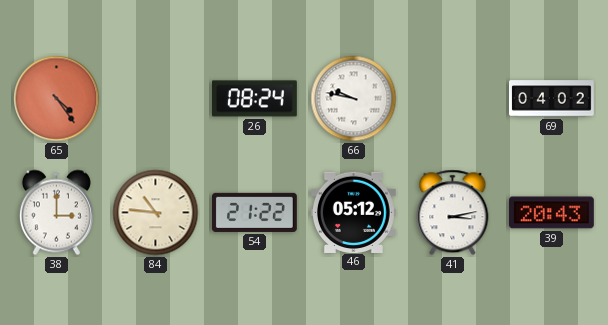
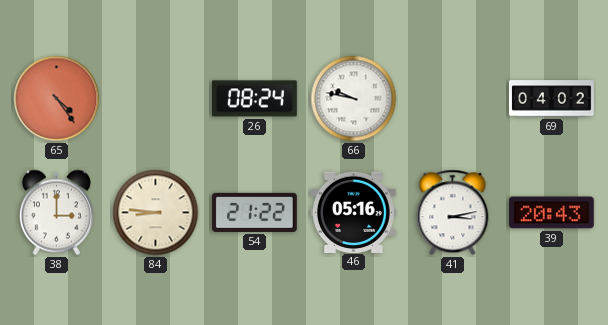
84: 10:46 -> 8:46
46: 05:12 -> 05:16
